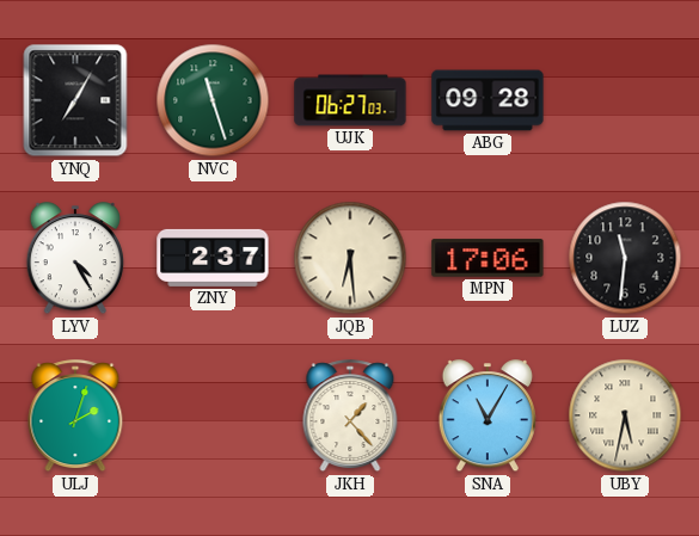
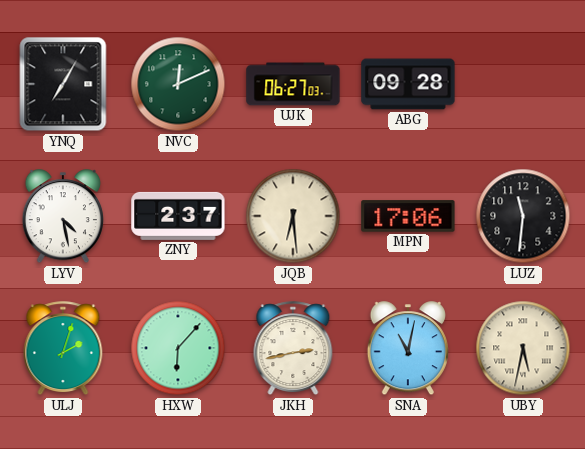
NVC: 11:27 -> 12:11
LYV: 4:25 -> 4:28
HXW: none -> 6:07
JKH: 1:23 -> 2:43
SNA: 11:05 -> 11:02
